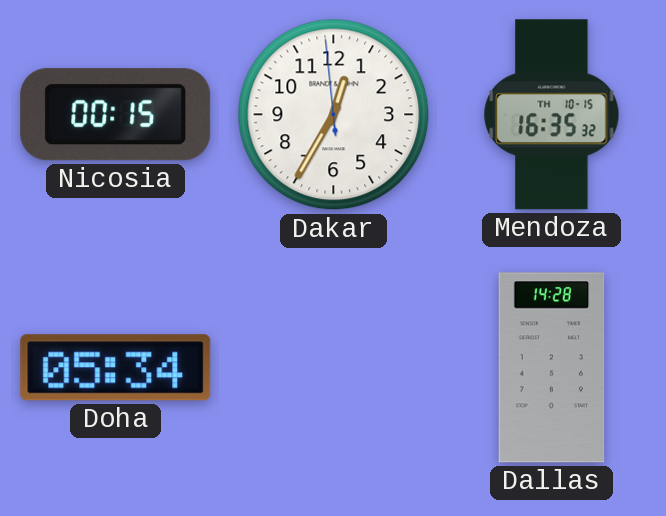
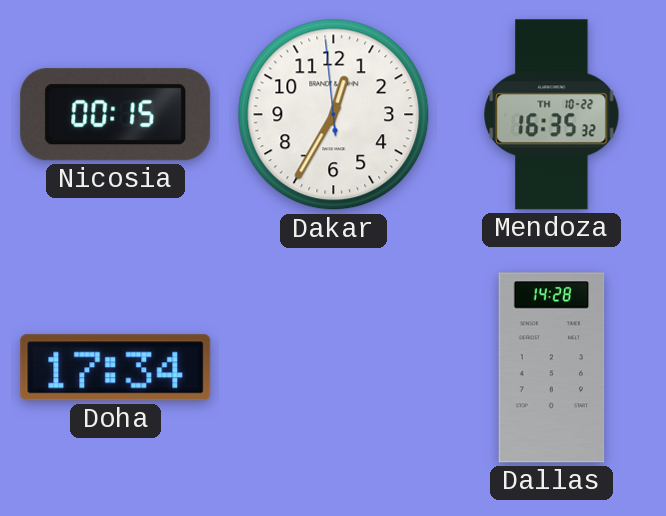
Mendoza date: TH 10-15 -> TH 10-22
Doha: 05:34 -> 17:34
